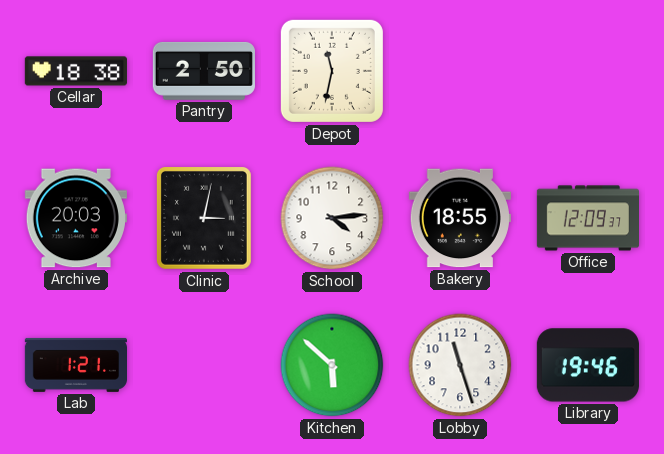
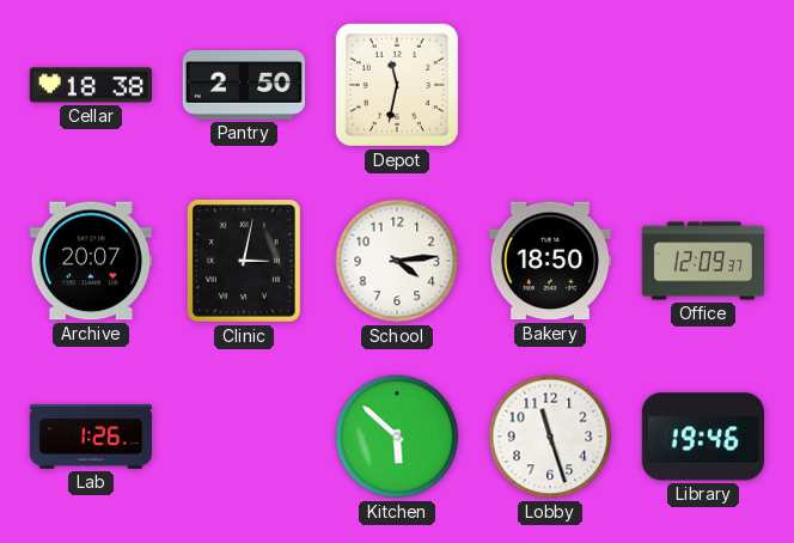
Archive: 20:03 -> 20:07
Bakery: 18:55 -> 18:50
Lab: 1:21 -> 1:26
